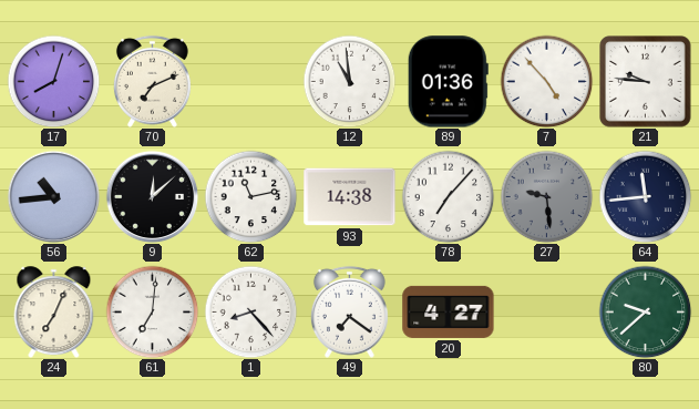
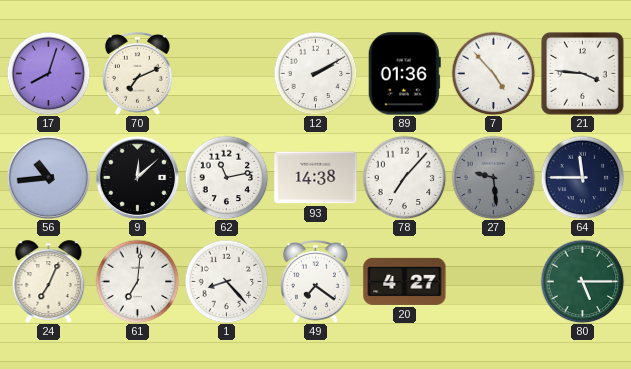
12: 10:59 -> 2:10
21: 9:46 -> 3:46
64: 11:44 -> 11:45
80: 9:38 -> 5:15
